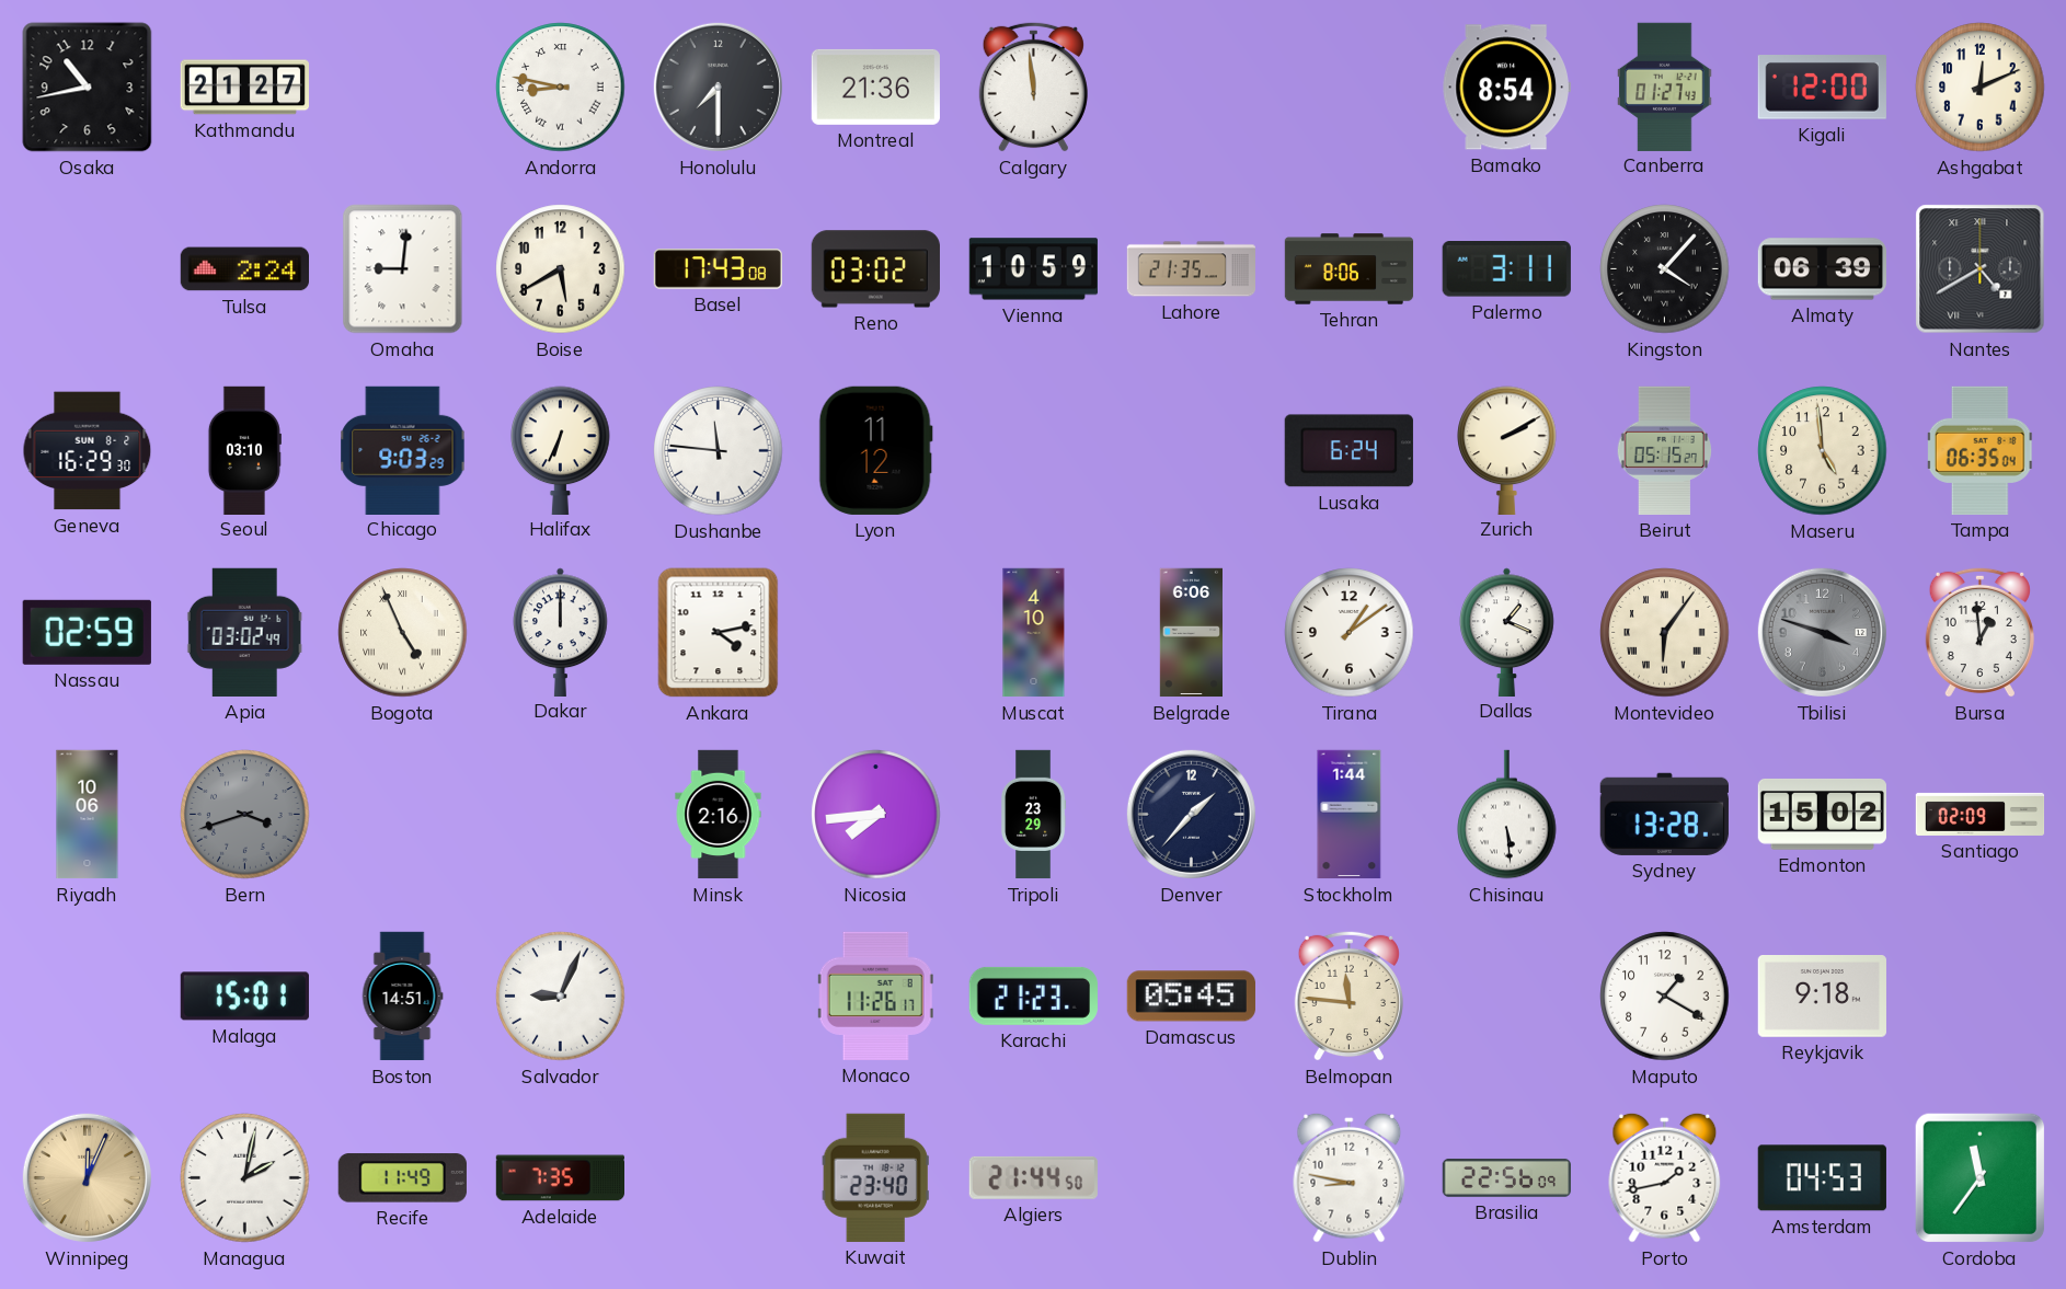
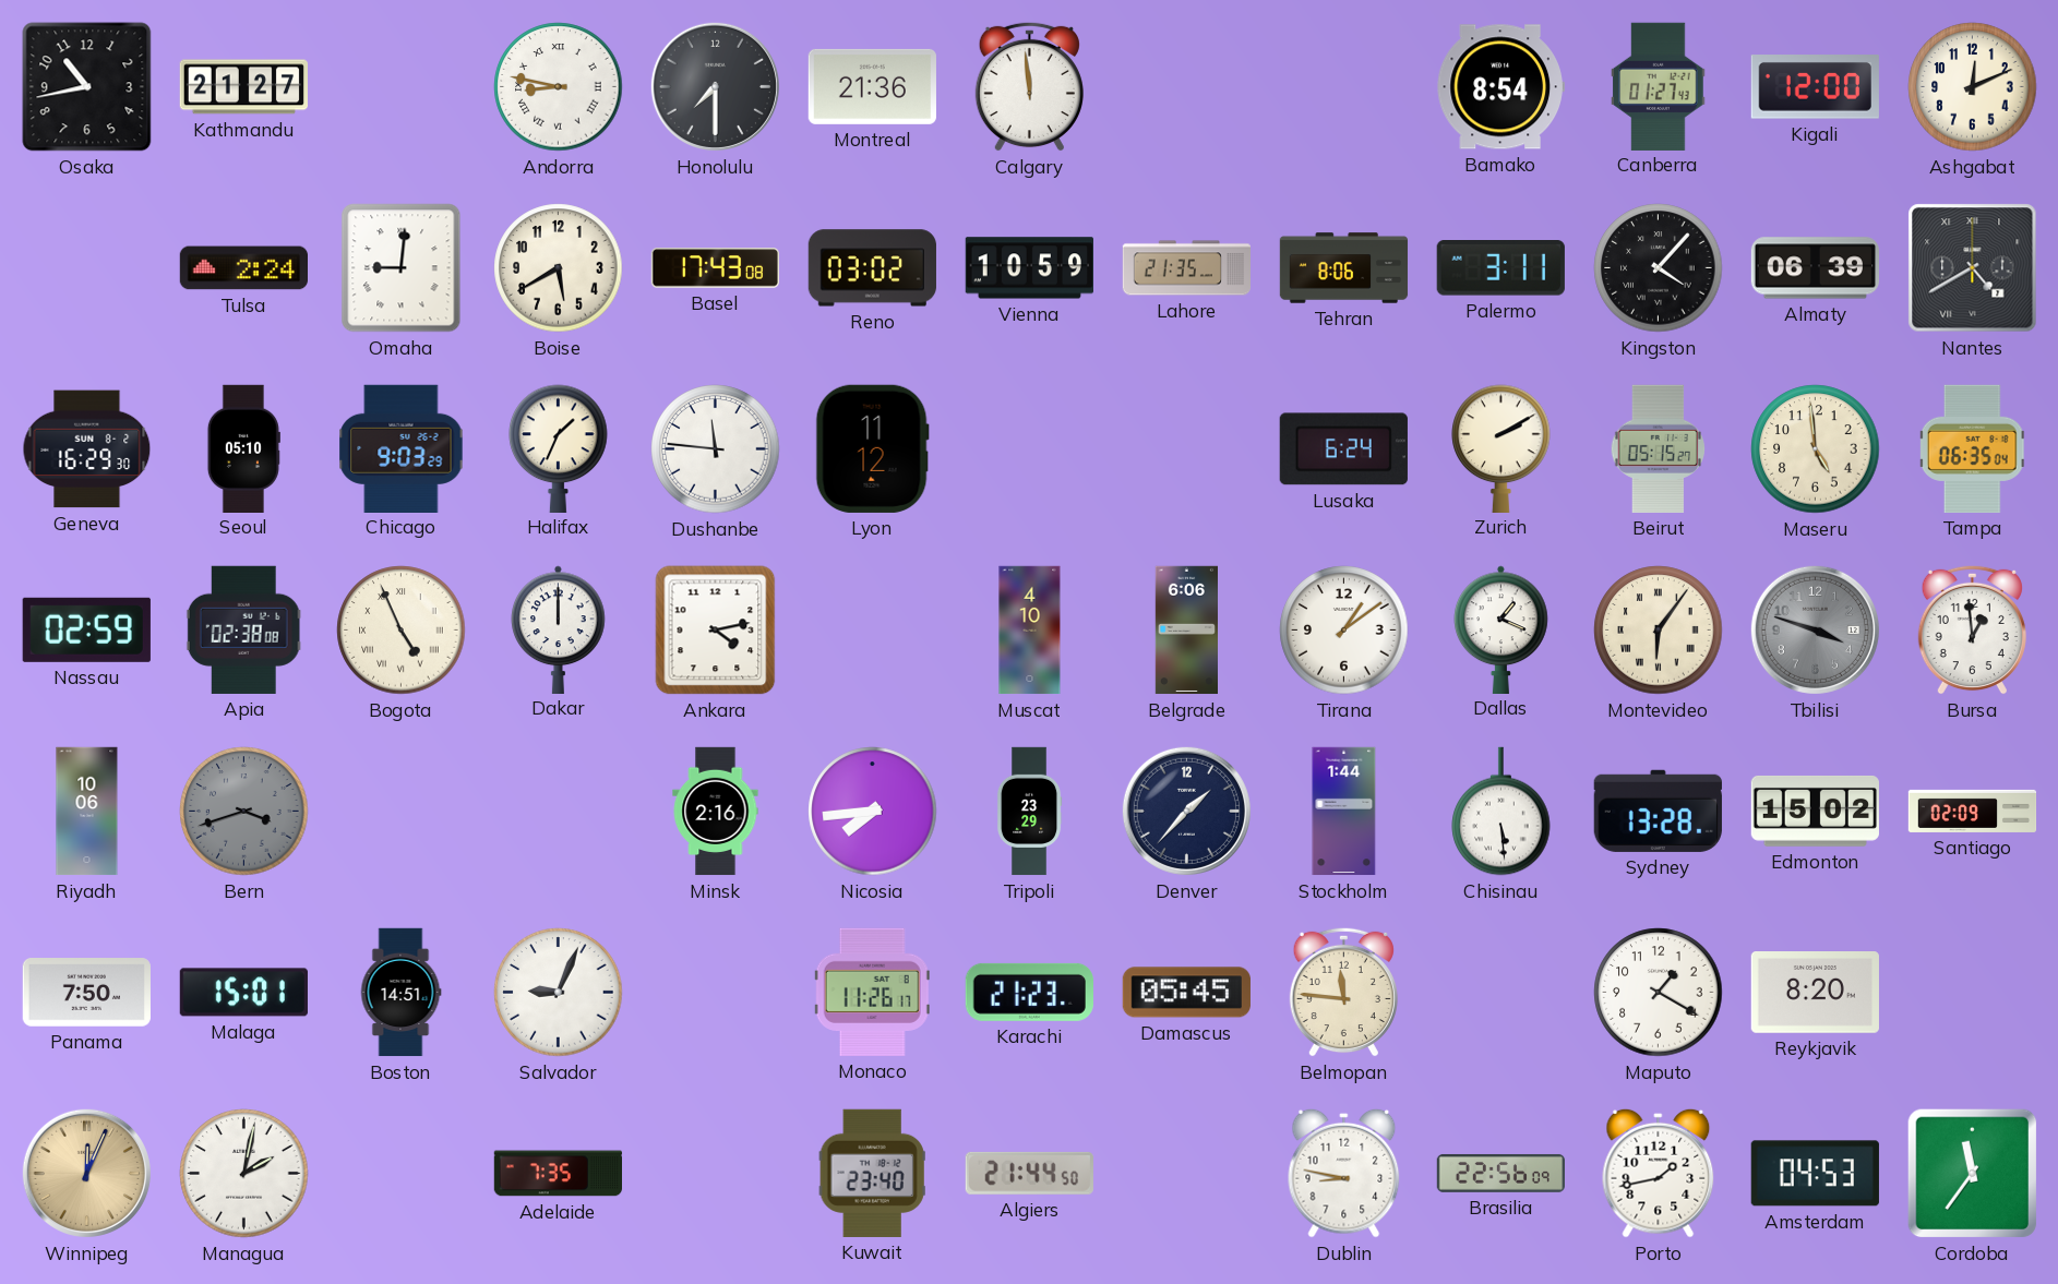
Seoul: 03:10 -> 05:10
Halifax: 6:34 -> 1:34
Apia: 03:02 -> 02:38
Panama: none -> 7:50
Reykjavik: 9:18 -> 8:20
Recife: 11:49 -> none
